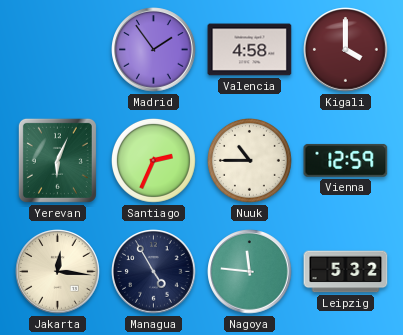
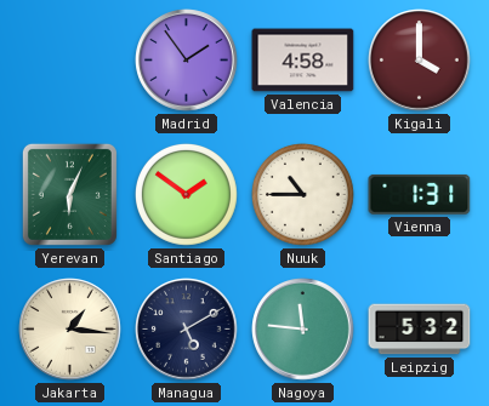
Santiago: 2:34 -> 1:51
Vienna: 12:59 -> 1:31
Jakarta: 12:16 -> 1:16
Managua: 4:55 -> 5:10
